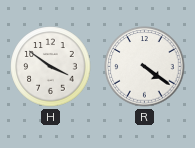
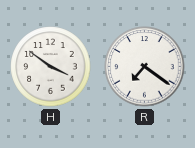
R: 4:21 -> 7:21
